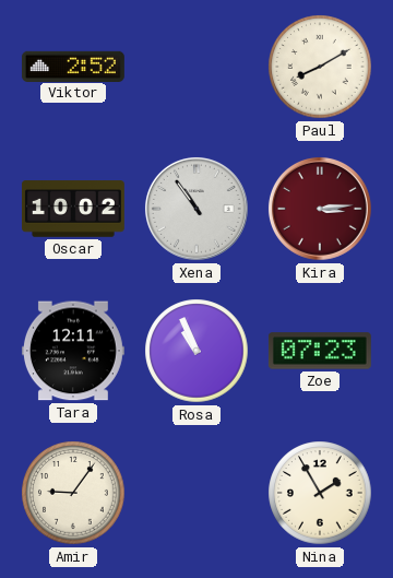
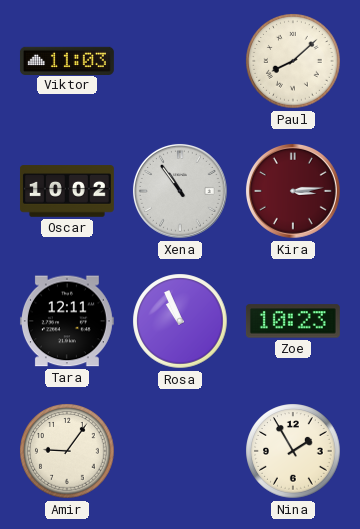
Viktor: 2:52 -> 11:03
Paul: 8:10 -> 8:08
Zoe: 07:23 -> 10:23
